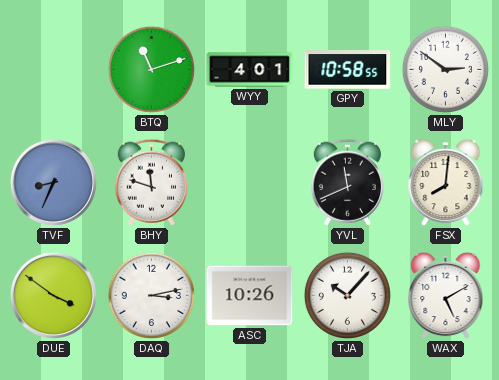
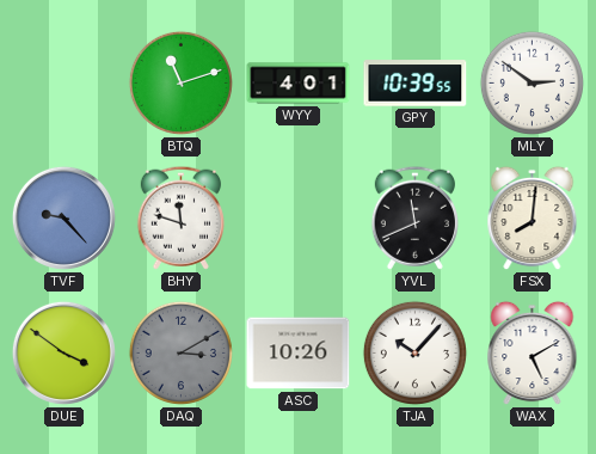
GPY: 10:58 -> 10:39
TVF: 8:34 -> 9:23
DAQ: 3:13 -> 3:10
DAQ dial: white -> grey
